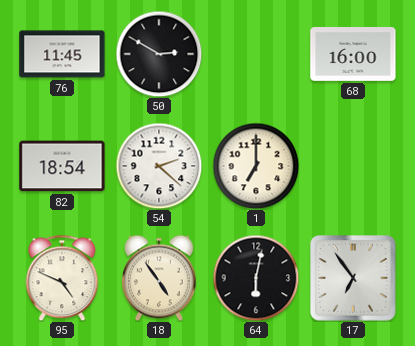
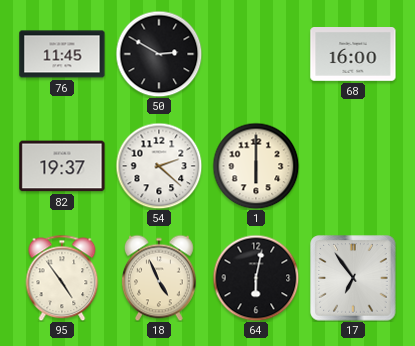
82: 18:54 -> 19:37
1: 7:00 -> 6:00
95: 4:49 -> 4:54
18: 4:54 -> 4:56
